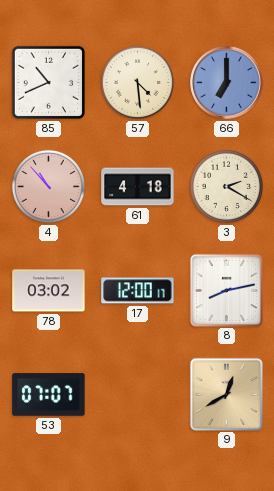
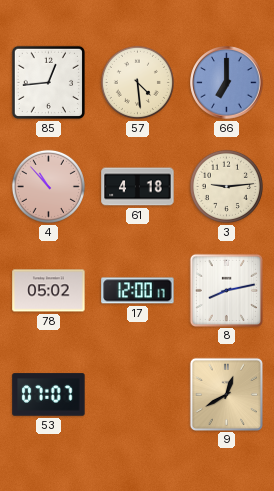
85: 10:41 -> 12:44
3: 2:20 -> 9:14
78: 03:02 -> 05:02
